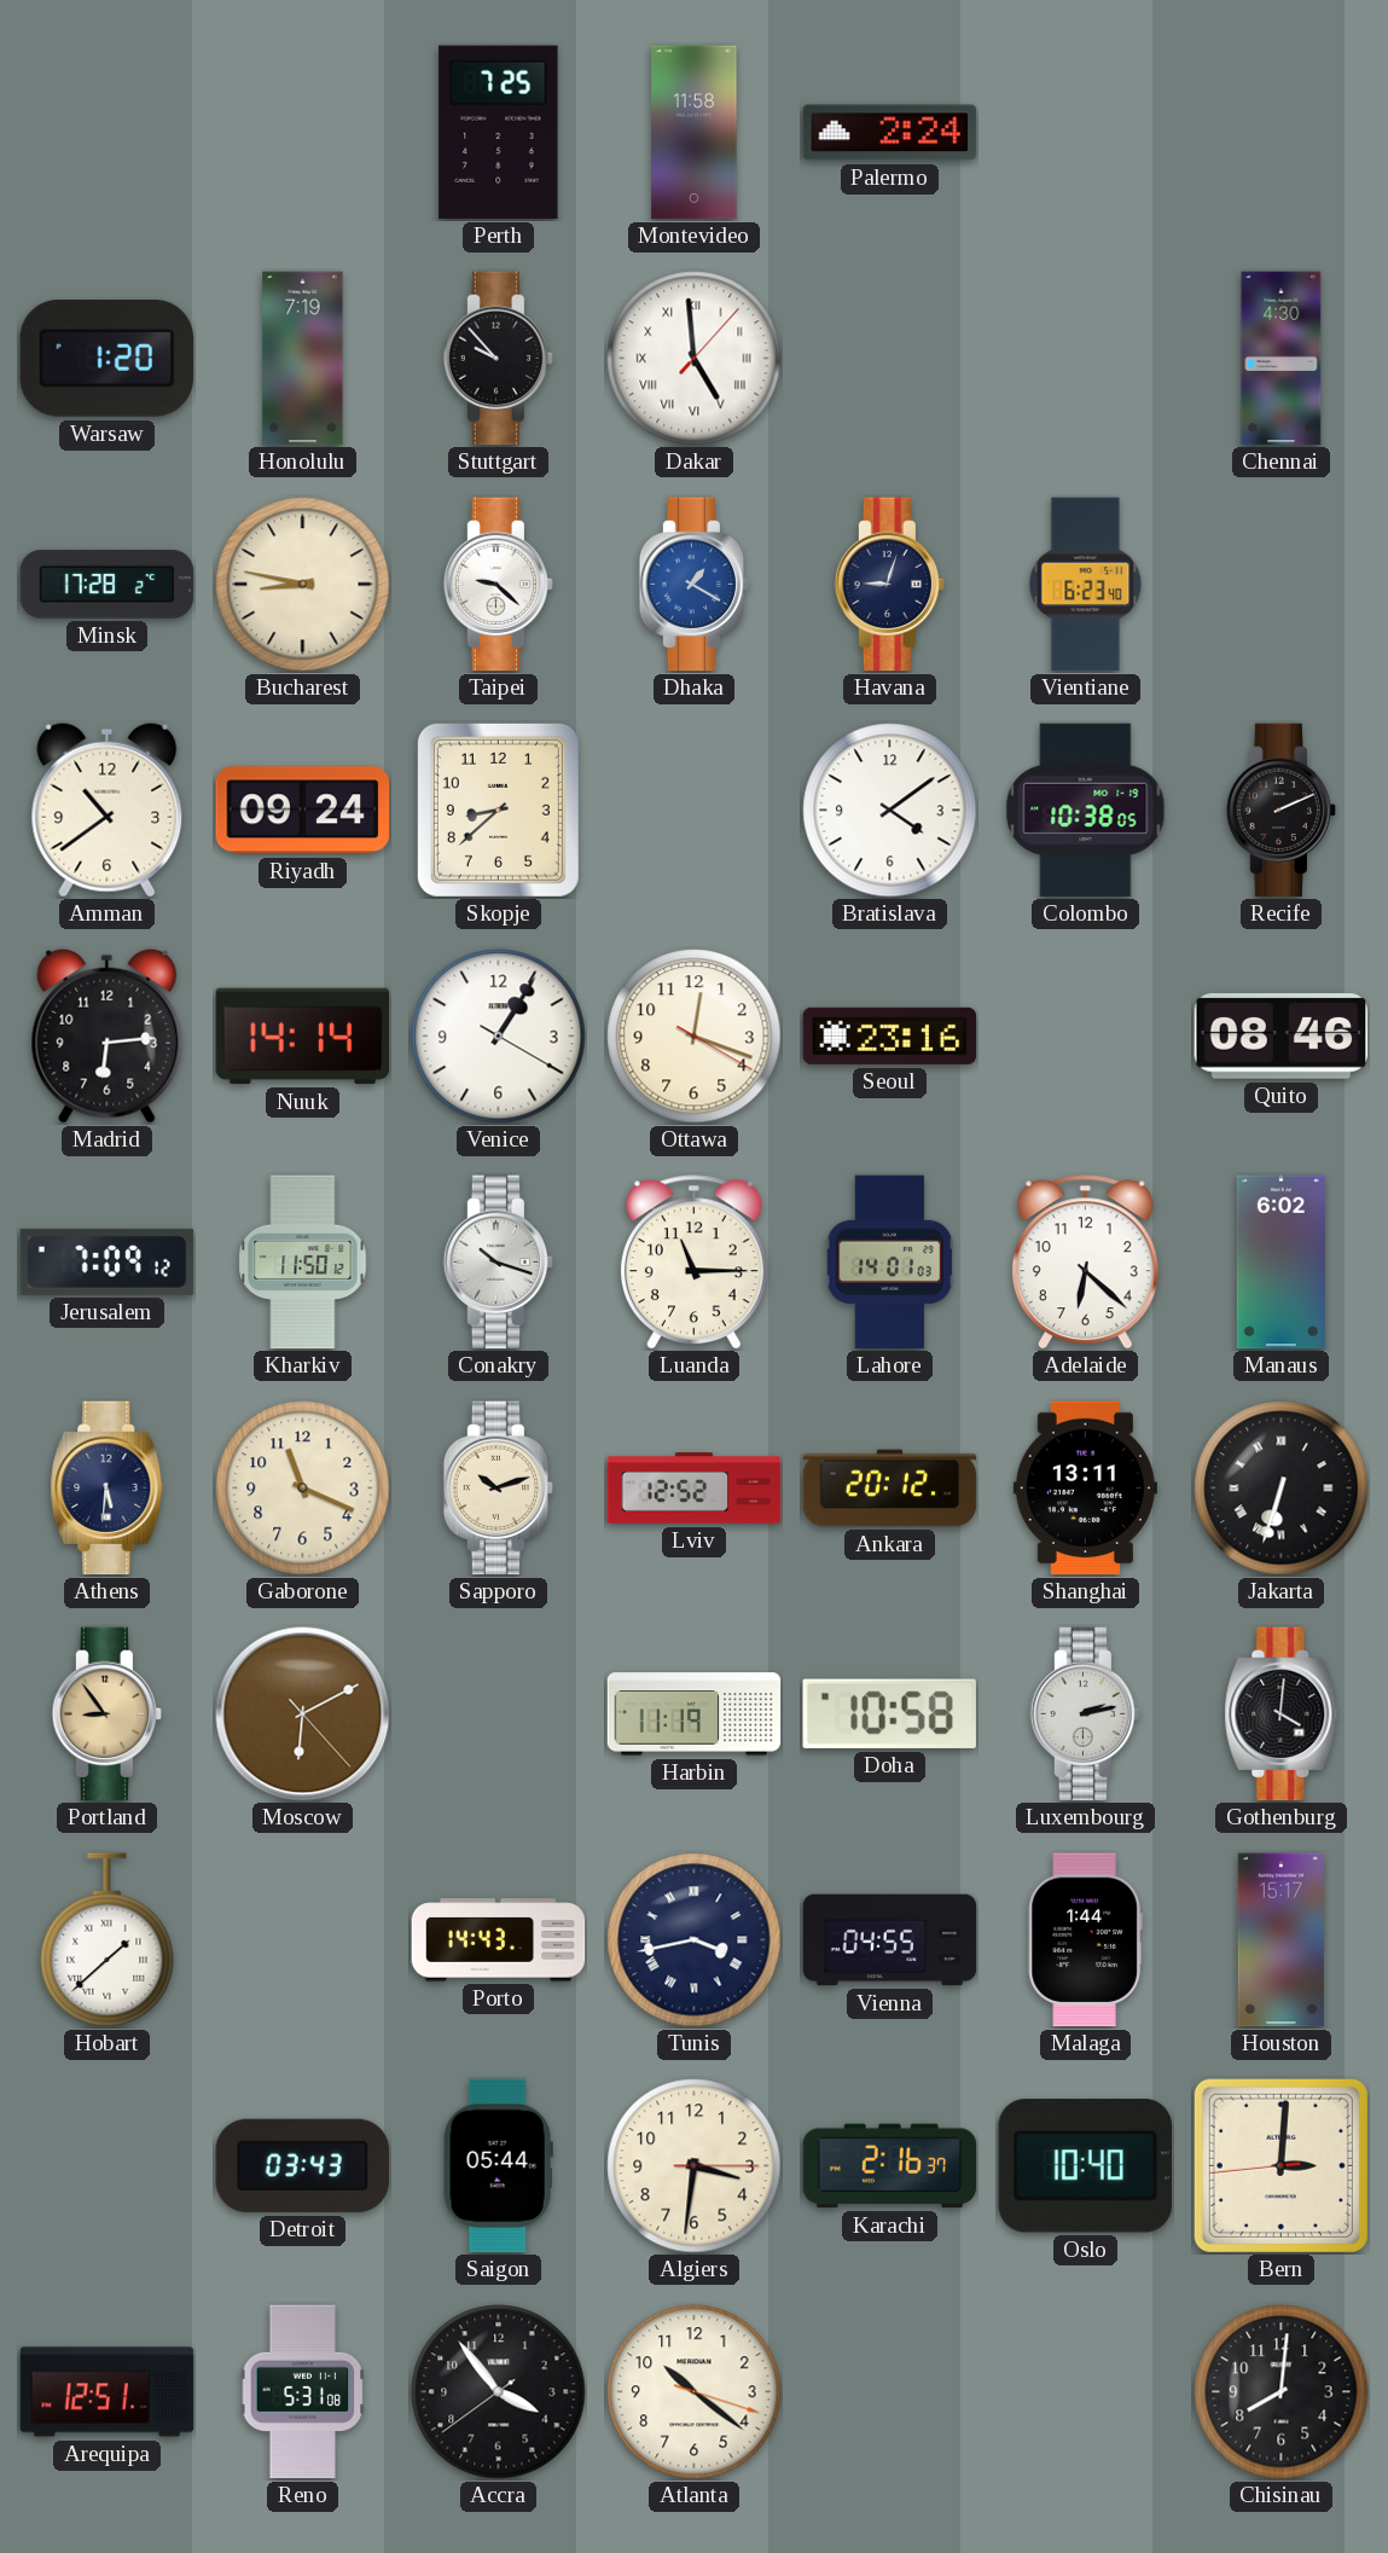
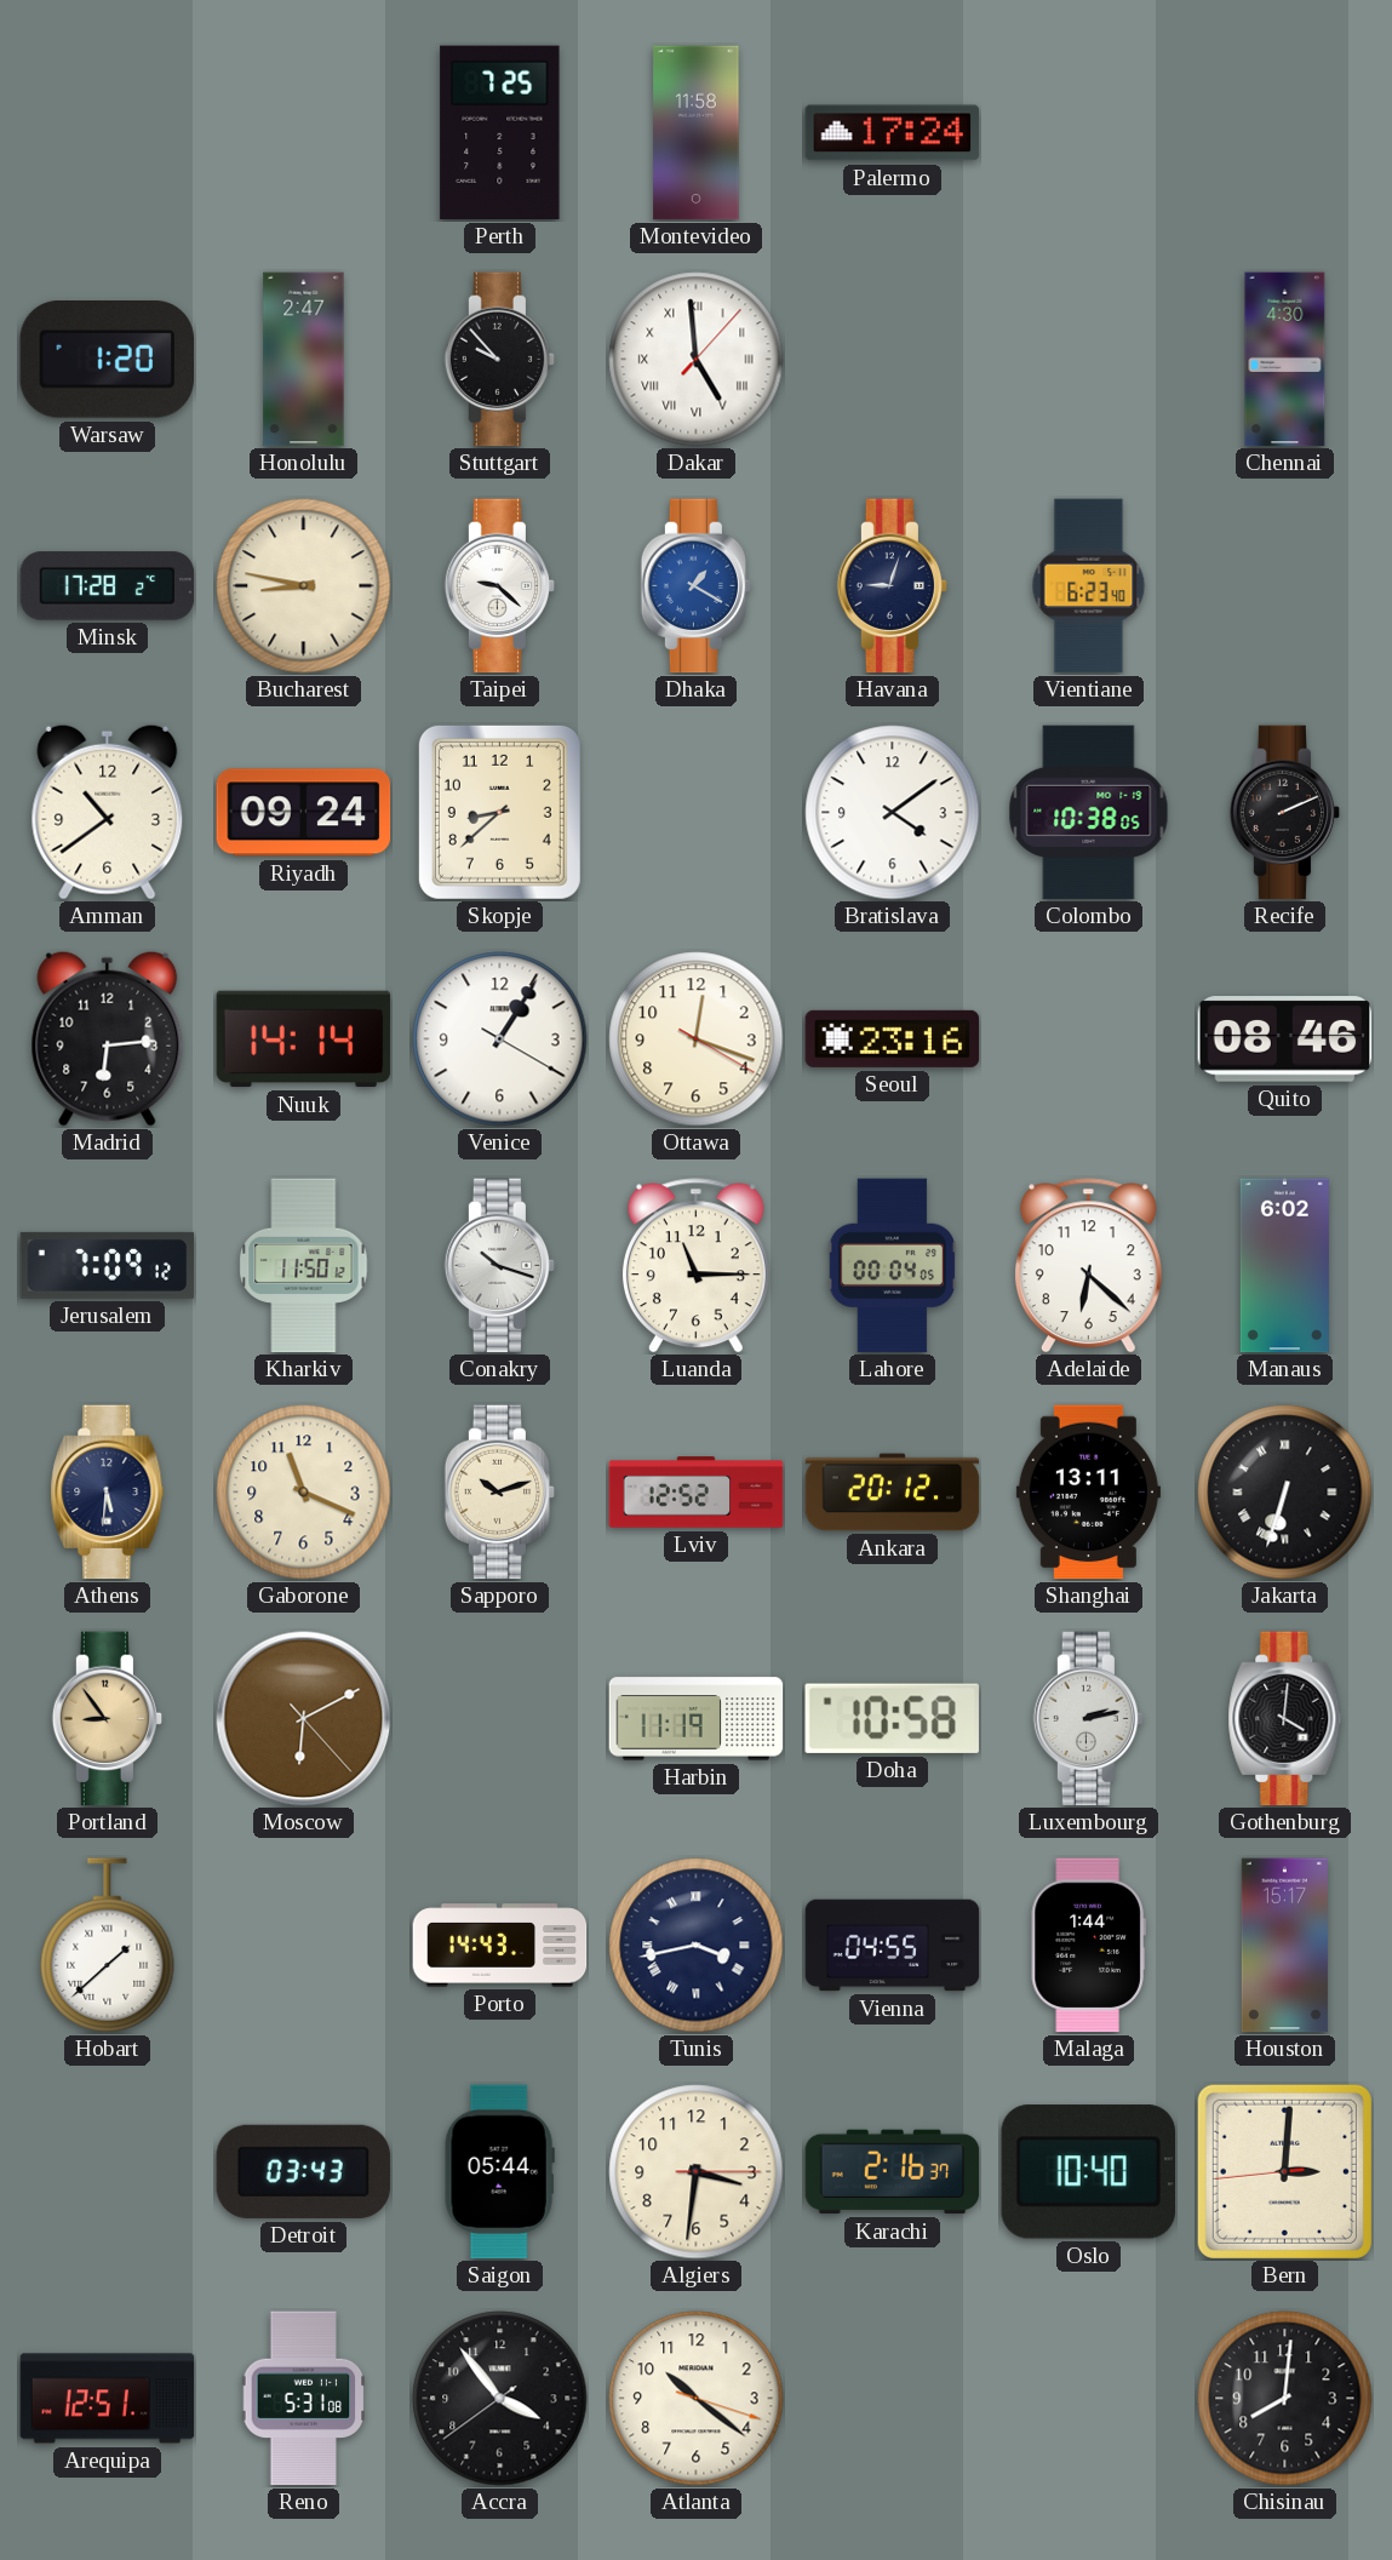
Palermo: 2:24 -> 17:24
Honolulu: 7:19 -> 2:47
Lahore: 14:01 -> 00:04
